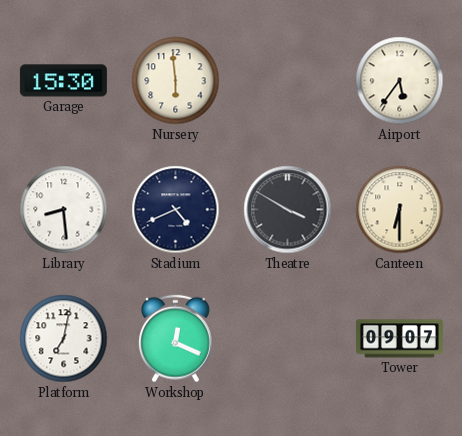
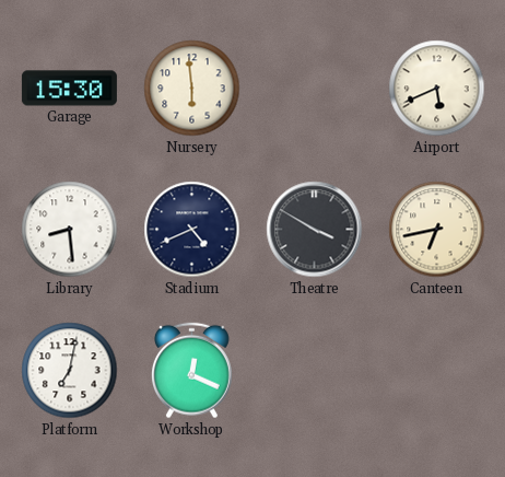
Airport: 5:36 -> 5:41
Canteen: 6:30 -> 6:43
Tower: 09:07 -> none
